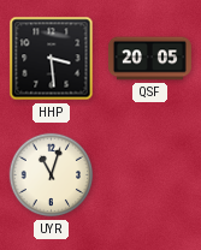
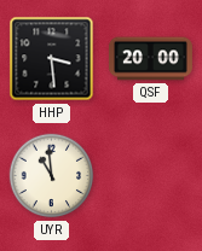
QSF: 20:05 -> 20:00
UYR: 11:03 -> 10:59
